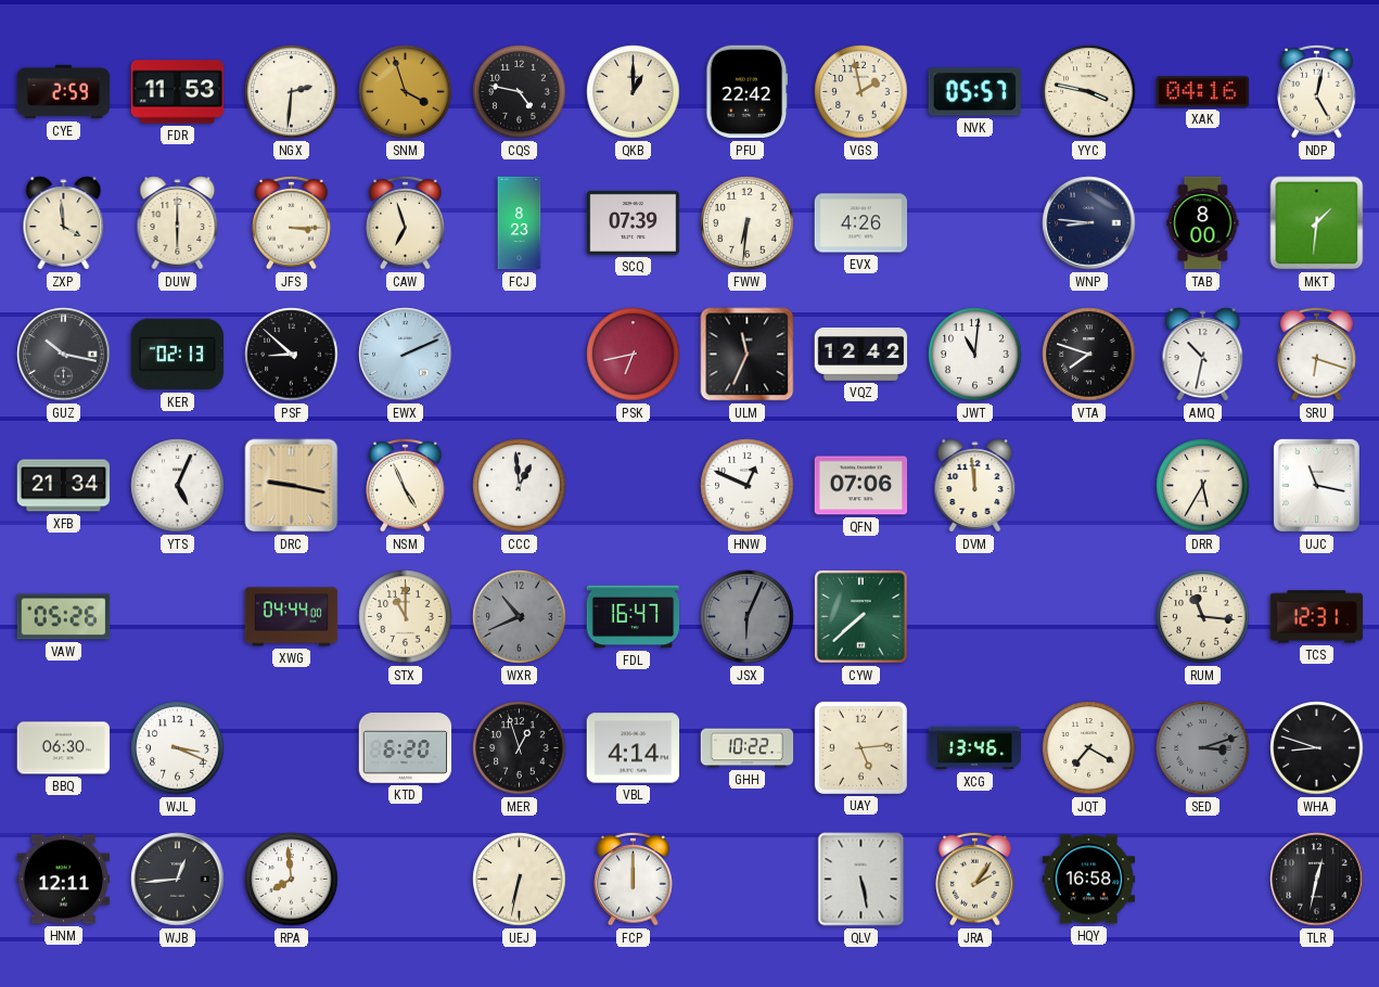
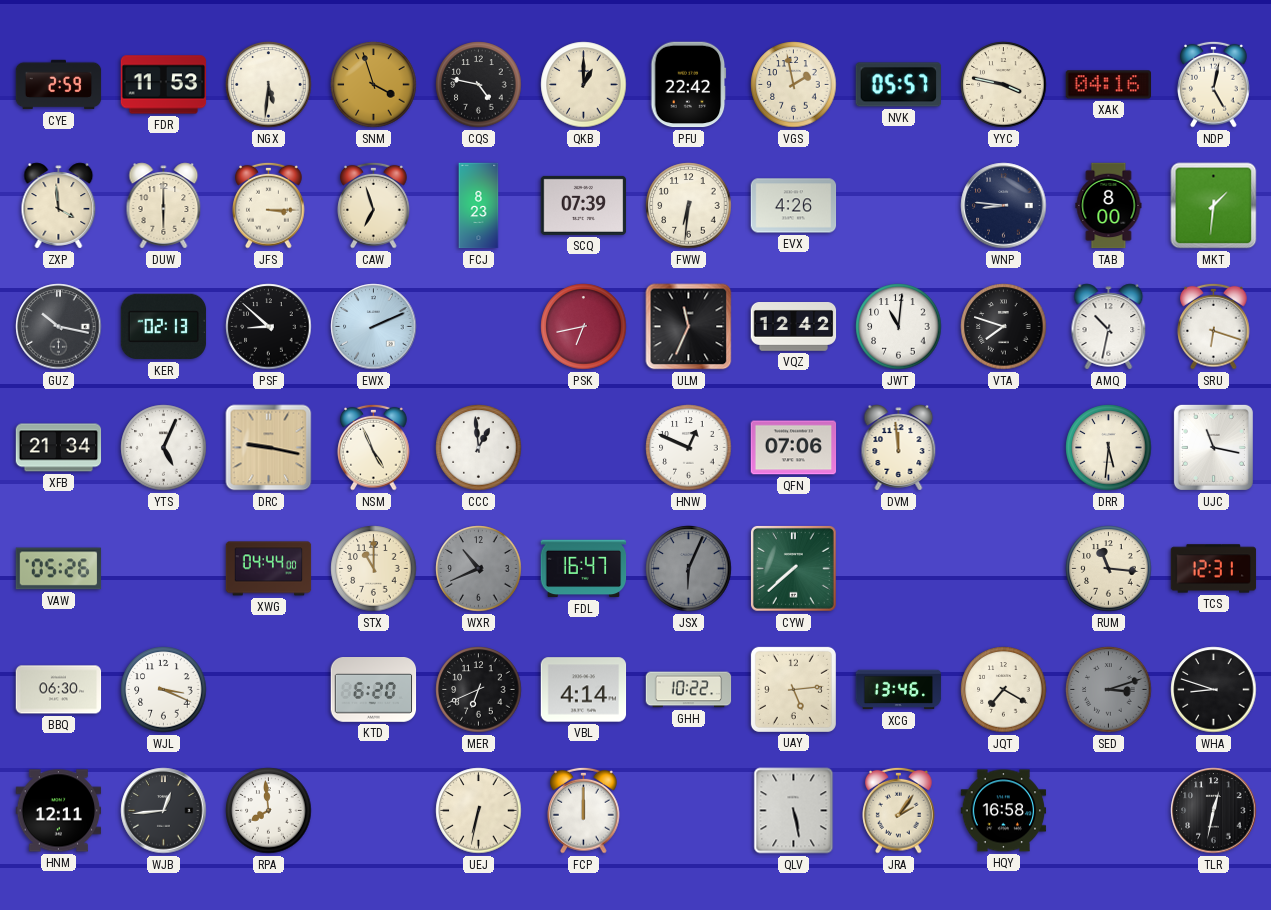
NGX: 2:31 -> 5:31
DRR: 5:35 -> 5:31
MER: 12:57 -> 6:41
